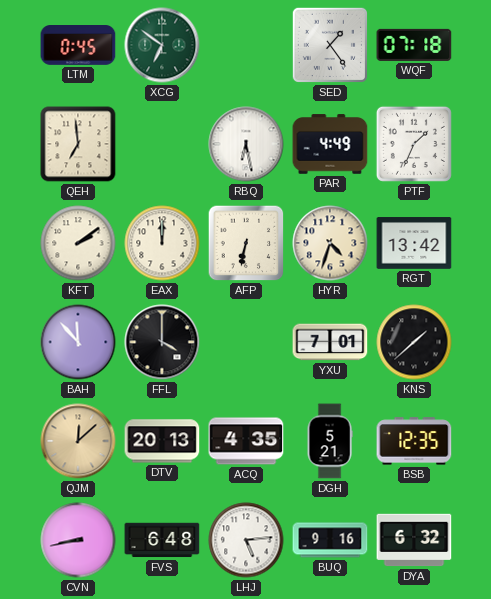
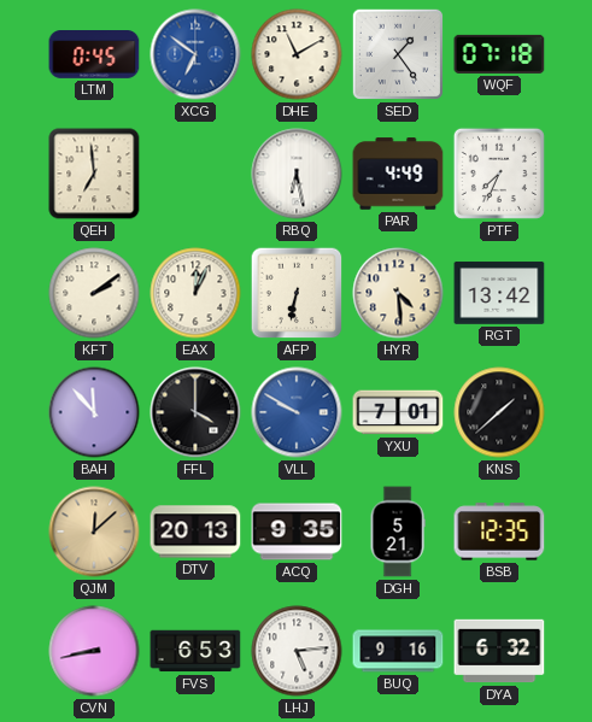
XCG dial: green -> blue
DHE: none -> 11:10
PTF: 1:34 -> 7:34
EAX: 12:00 -> 12:04
HYR: 4:33 -> 4:29
VLL: none -> 9:50
ACQ: 4:35 -> 9:35
FVS: 6:48 -> 6:53
